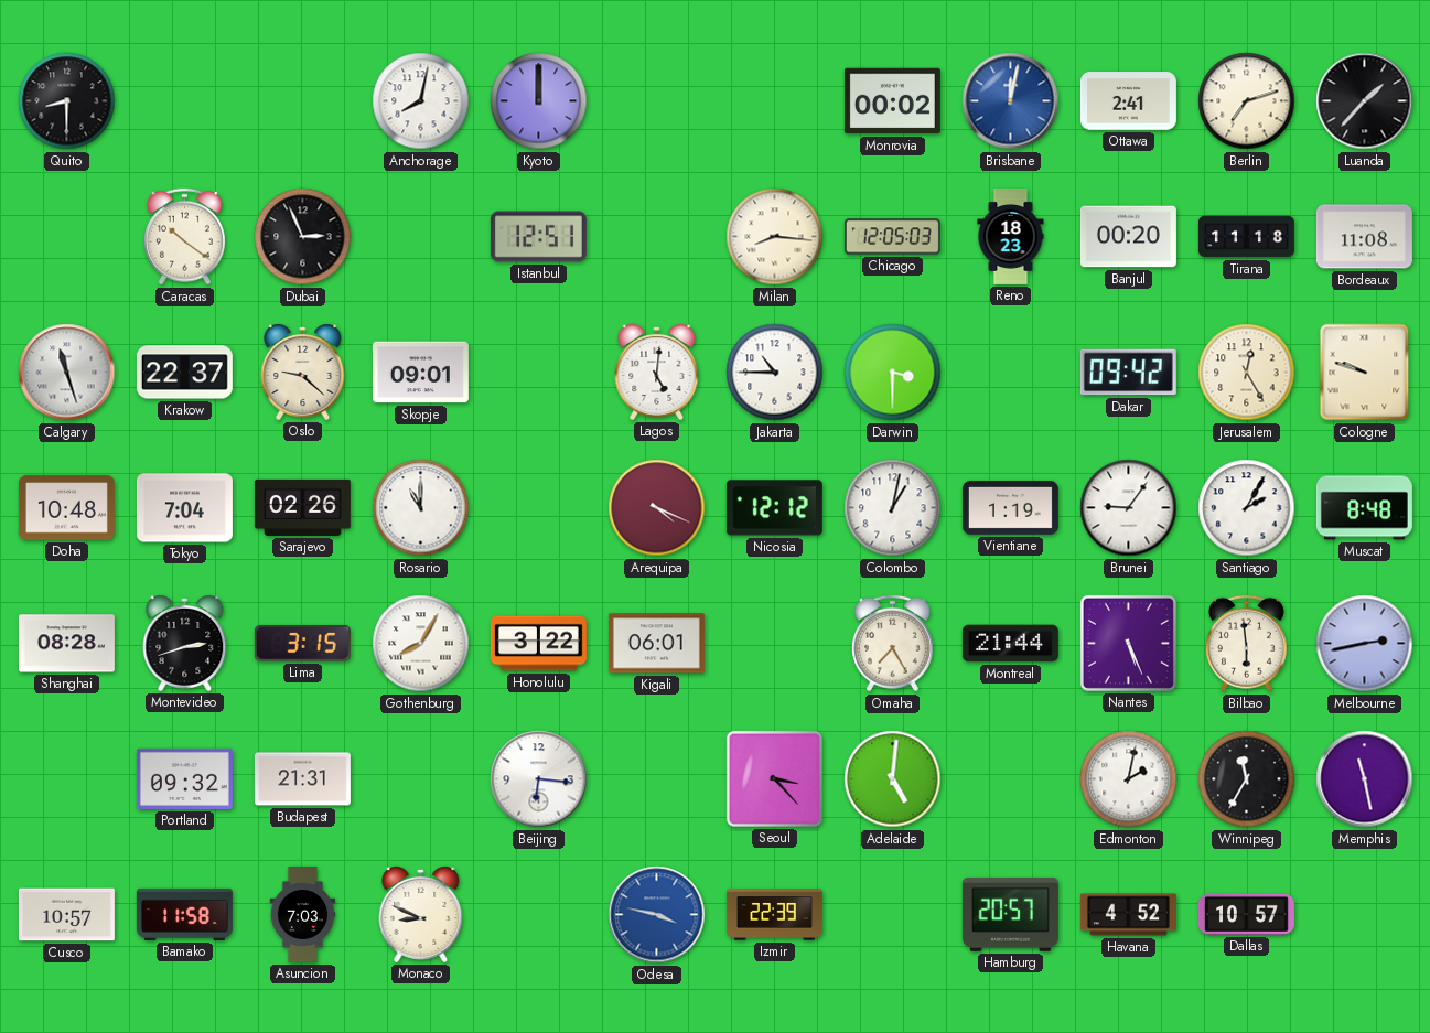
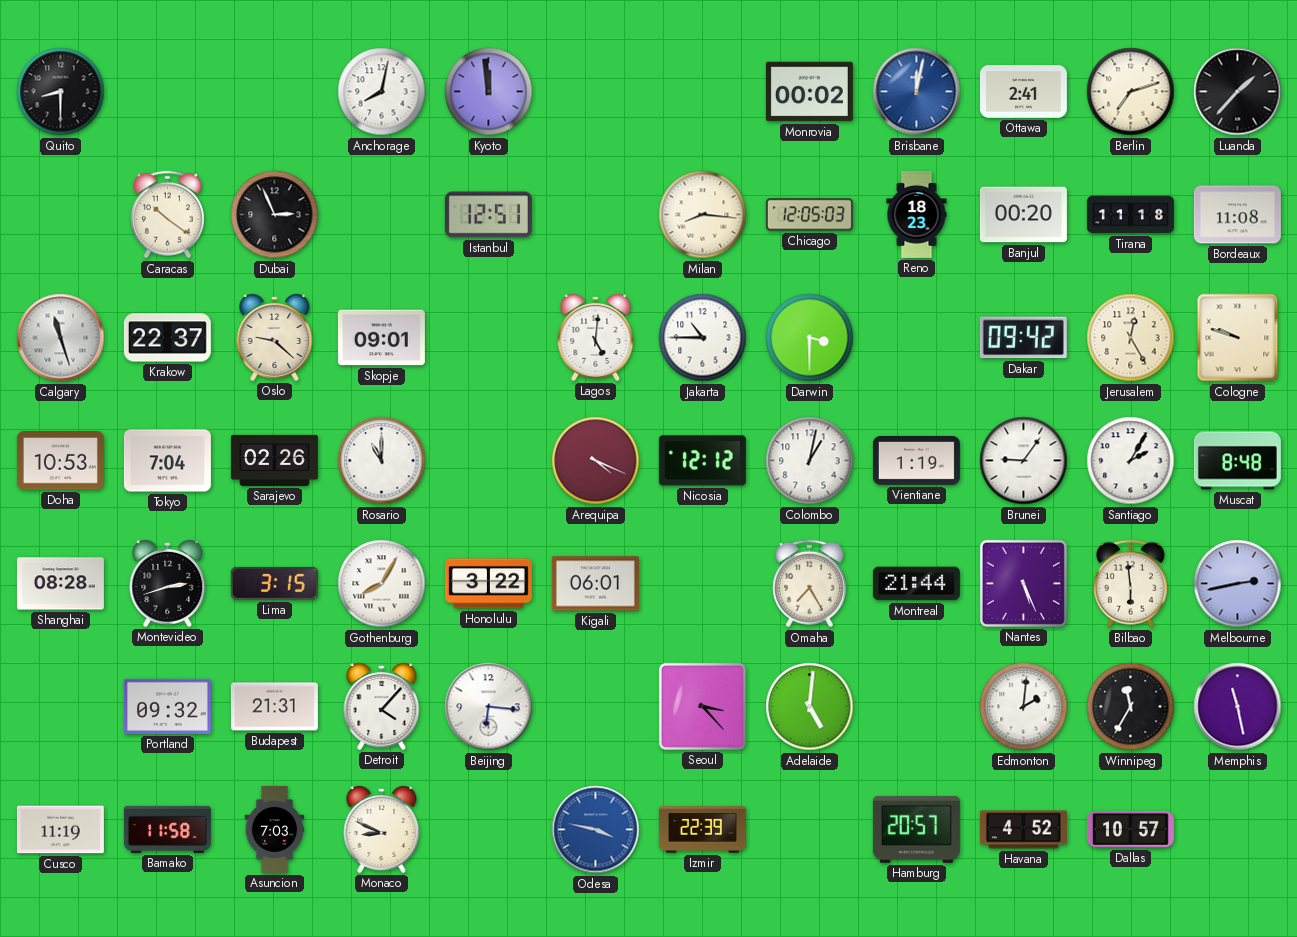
Kyoto: 12:00 -> 11:59
Doha: 10:48 -> 10:53
Detroit: none -> 4:07
Edmonton: 2:02 -> 2:01
Cusco: 10:57 -> 11:19
